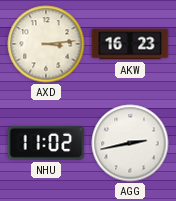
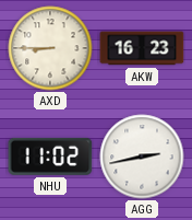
AXD: 3:14 -> 8:45
